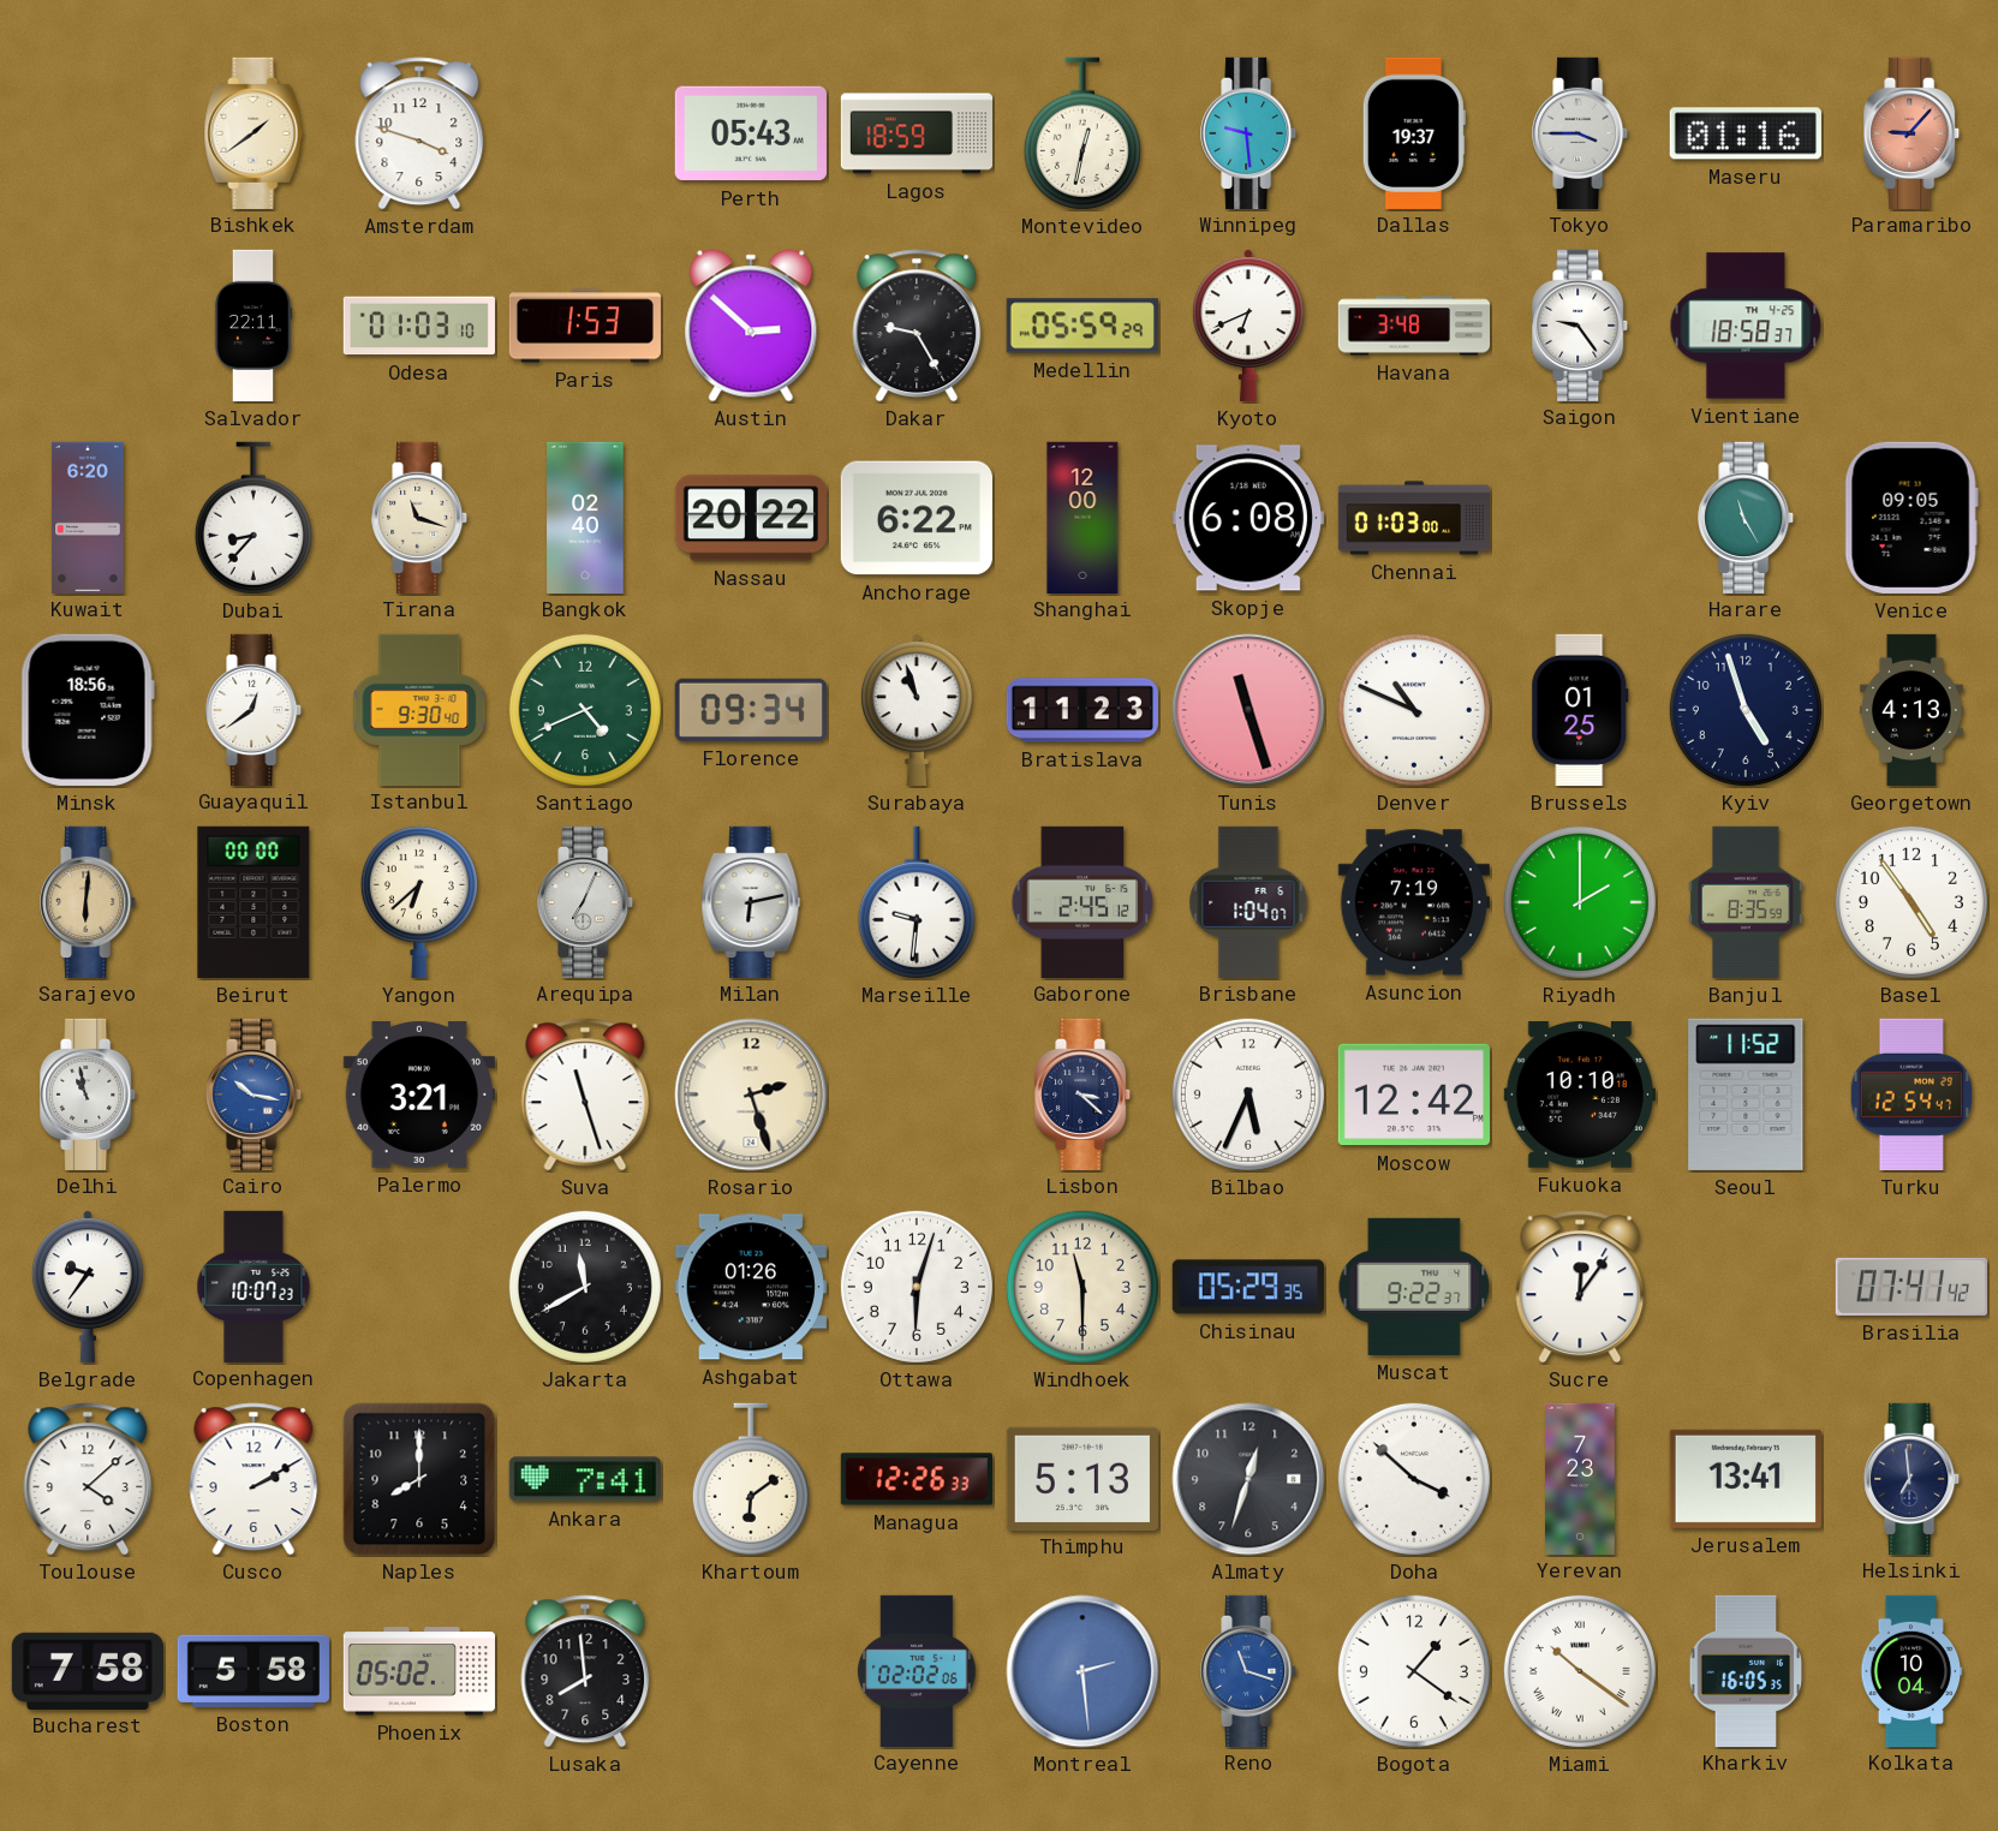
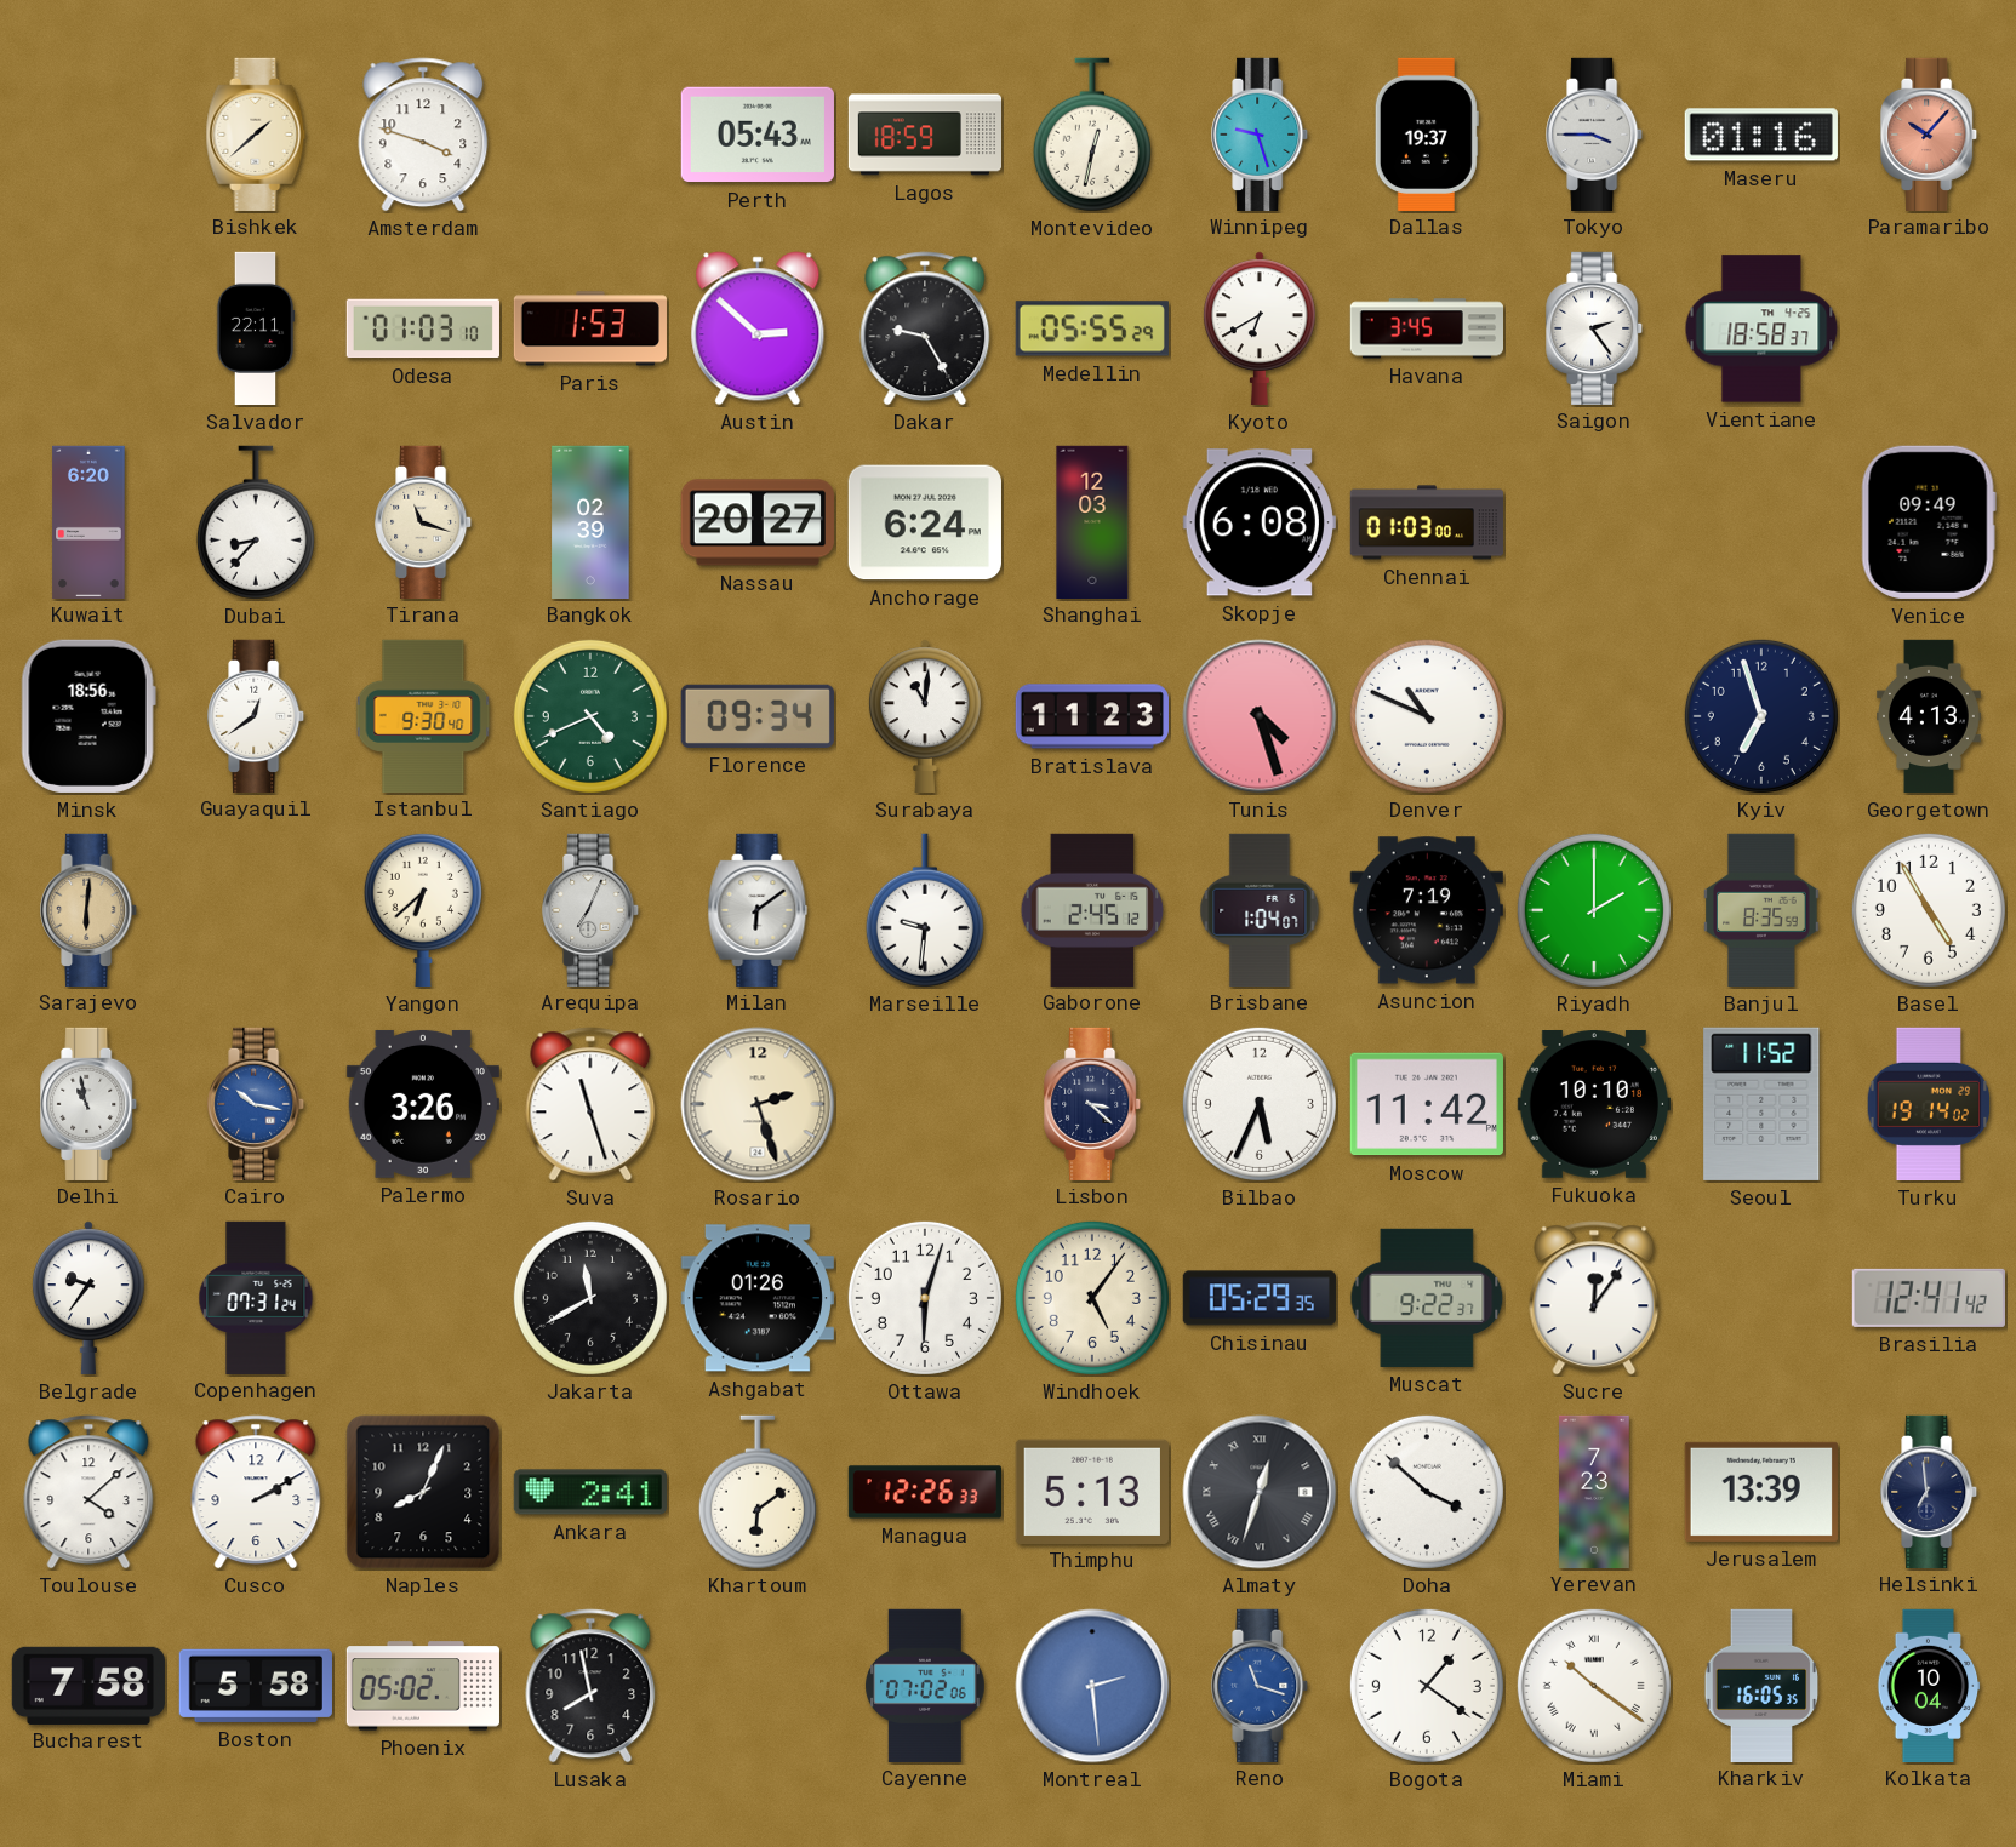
Bishkek: 1:39 -> 1:38
Winnipeg: 9:29 -> 9:27
Paramaribo: 9:07 -> 10:07
Medellin: 05:59 -> 05:55
Kyoto: 6:41 -> 6:40
Havana: 3:48 -> 3:45
Saigon: 9:24 -> 2:24
Bangkok: 02:40 -> 02:39
Nassau: 20:22 -> 20:27
Anchorage: 6:22 -> 6:24
Shanghai: 12:00 -> 12:03
Harare: 11:25 -> none
Venice: 09:05 -> 09:49
Surabaya: 10:57 -> 11:01
Tunis: 11:27 -> 4:27
Brussels: 01:25 -> none
Kyiv: 4:57 -> 6:57
Beirut: 00:00 -> none
Milan: 6:13 -> 6:09
Basel: 4:54 -> 4:55
Palermo: 3:21 -> 3:26
Moscow: 12:42 -> 11:42
Turku: 12:54 -> 19:14
Copenhagen: 10:07 -> 07:31
Windhoek: 11:30 -> 5:06
Brasilia: 07:41 -> 12:41
Naples: 8:00 -> 8:04
Ankara: 7:41 -> 2:41
Almaty numerals: Arabic -> Roman
Jerusalem: 13:41 -> 13:39
Lusaka: 7:59 -> 7:58
Cayenne: 02:02 -> 07:02
